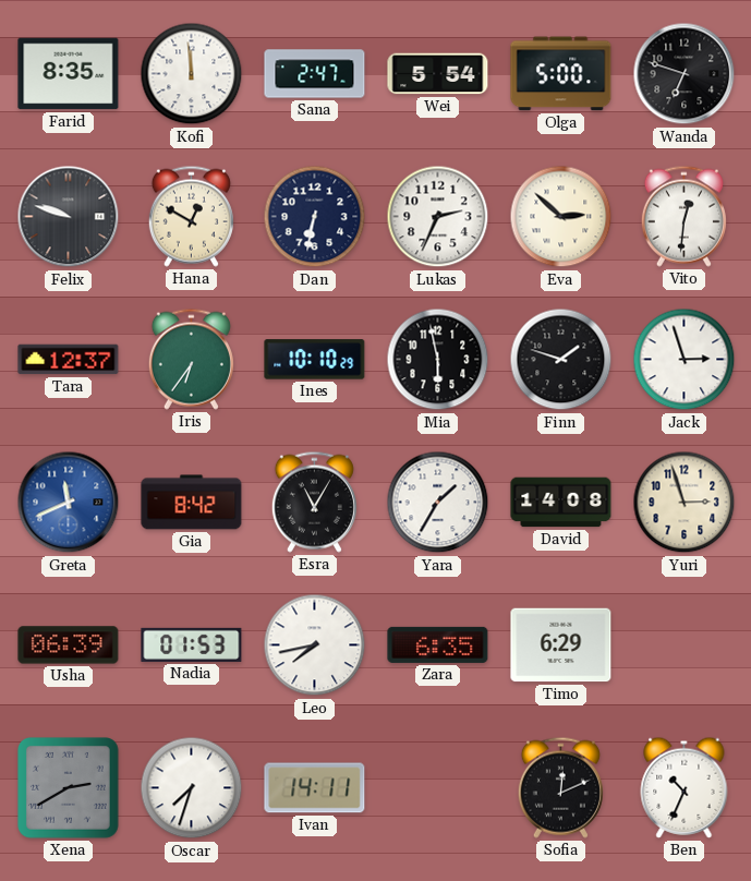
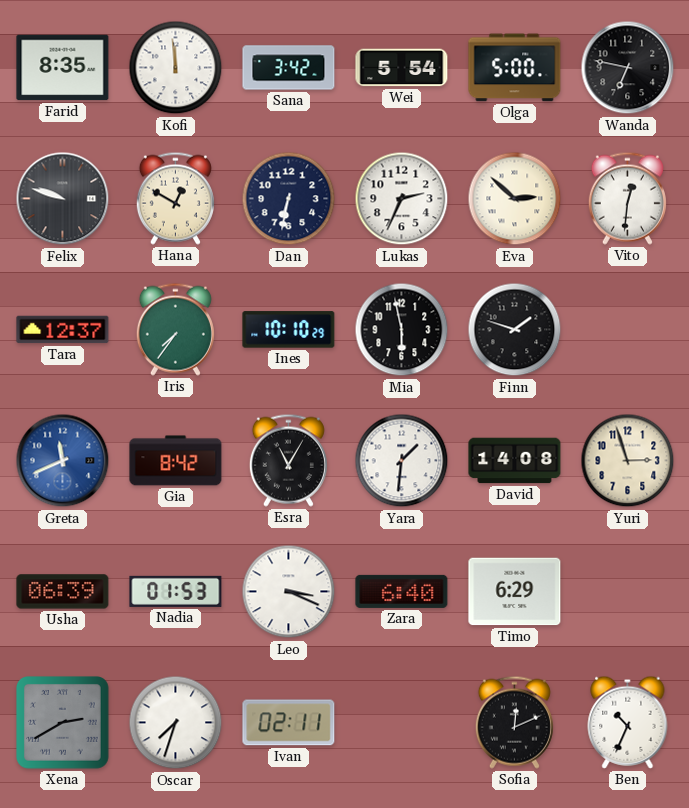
Sana: 2:47 -> 3:42
Wanda: 6:48 -> 6:47
Iris: 6:36 -> 7:36
Jack: 2:57 -> none
Yara: 1:35 -> 1:31
Leo: 7:43 -> 3:19
Zara: 6:35 -> 6:40
Ivan: 14:11 -> 02:11
